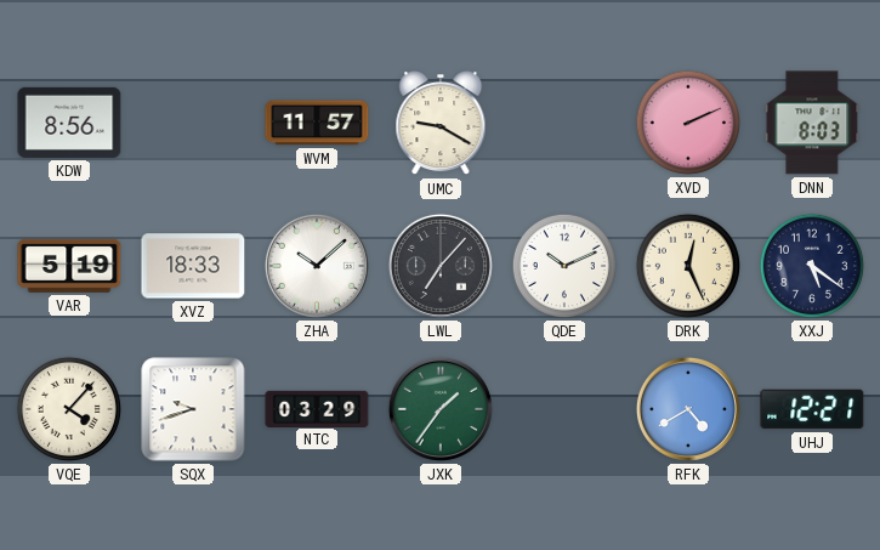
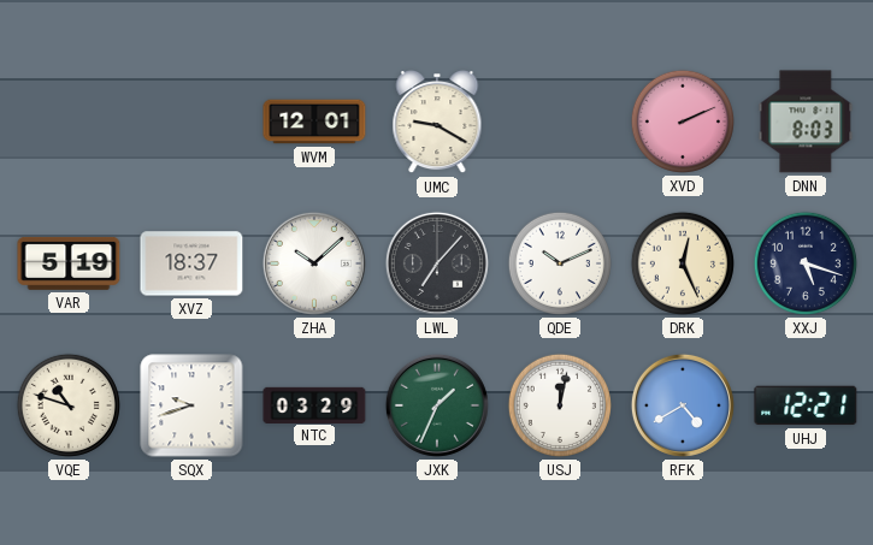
KDW: 8:56 -> none
WVM: 11:57 -> 12:01
XVZ: 18:33 -> 18:37
XXJ: 5:21 -> 5:18
VQE: 4:07 -> 10:48
JXK: 1:36 -> 1:34
USJ: none -> 12:02
